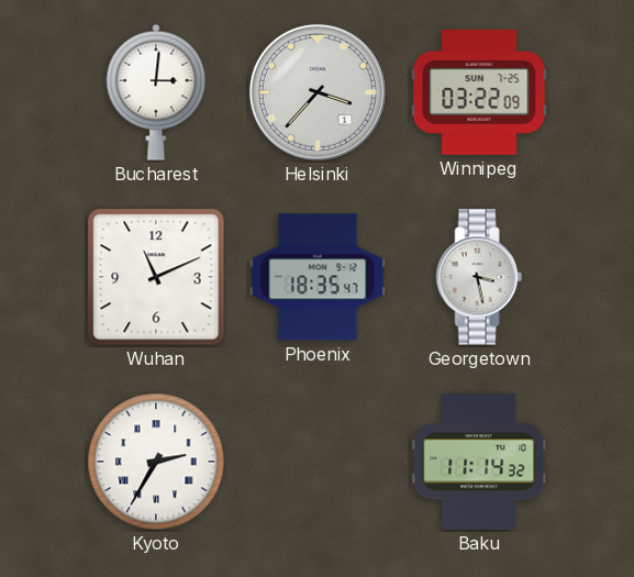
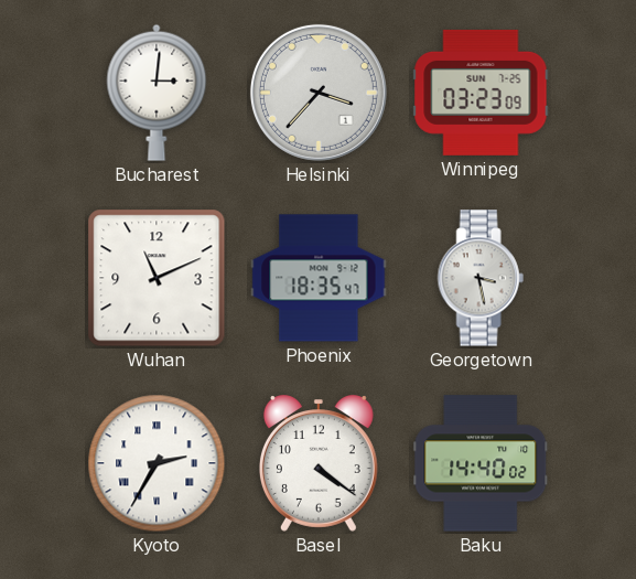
Winnipeg: 03:22 -> 03:23
Basel: none -> 4:21
Baku: 11:14 -> 14:40
